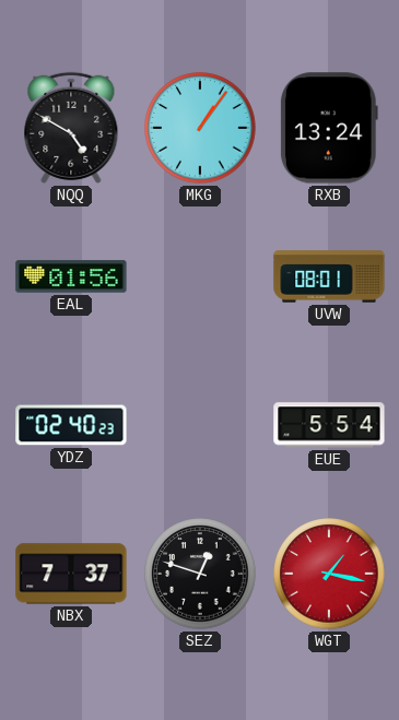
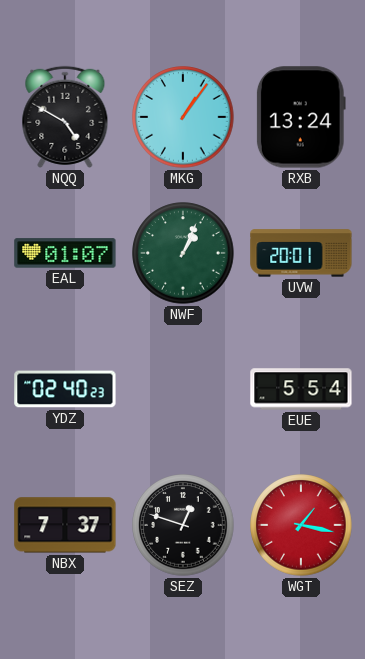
EAL: 01:56 -> 01:07
NWF: none -> 1:04
UVW: 08:01 -> 20:01
